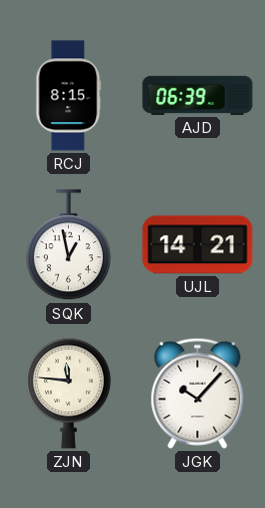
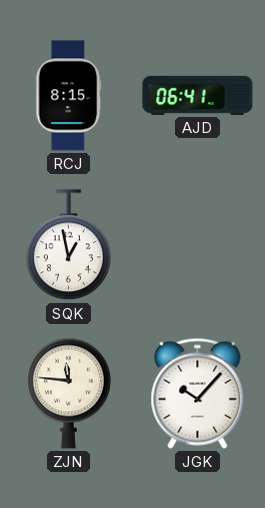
AJD: 06:39 -> 06:41
UJL: 14:21 -> none
